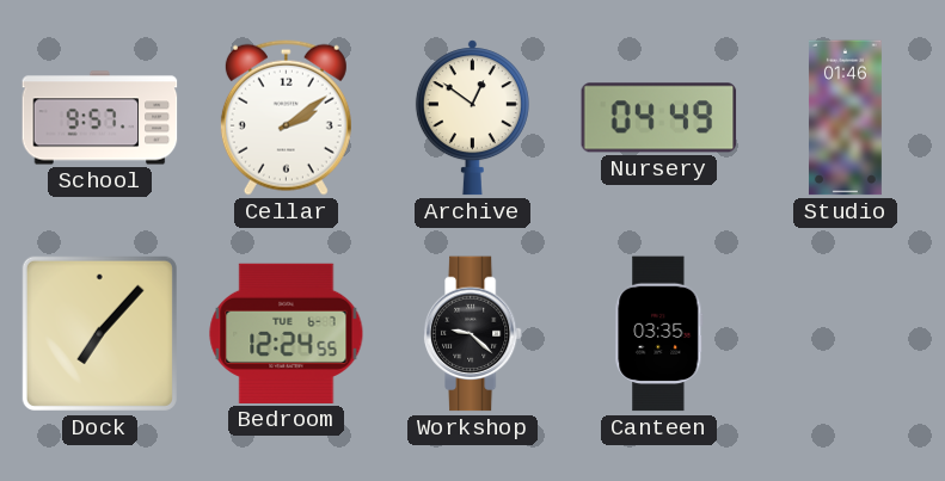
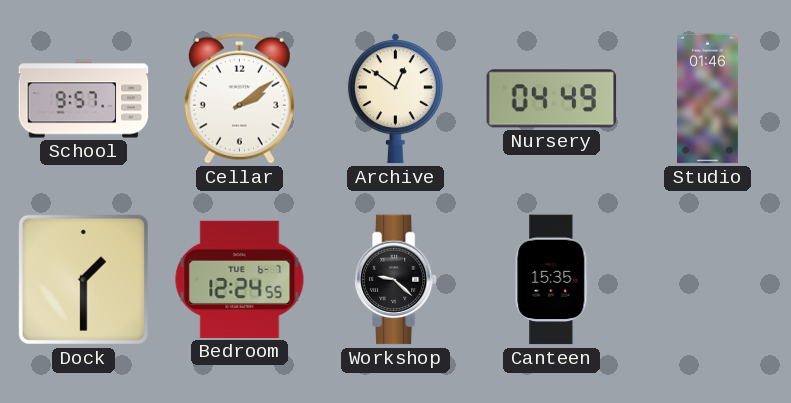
Dock: 7:07 -> 1:30
Canteen: 03:35 -> 15:35
